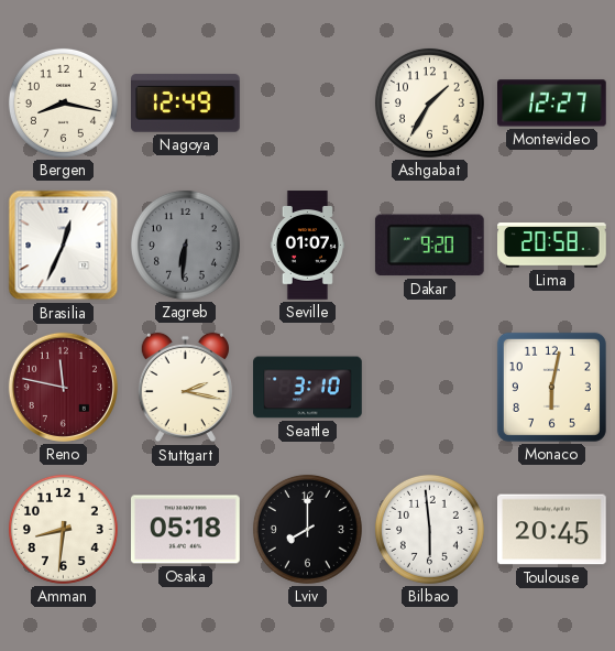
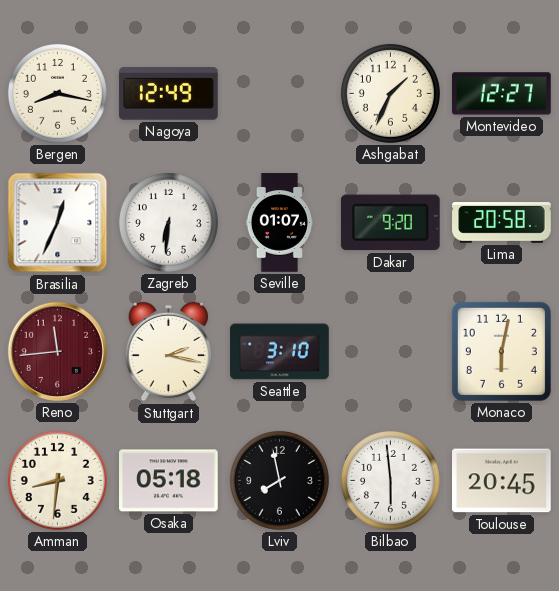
Ashgabat: 1:35 -> 1:34
Zagreb dial: grey -> white
Reno: 11:47 -> 11:44
Lviv: 8:00 -> 7:58
